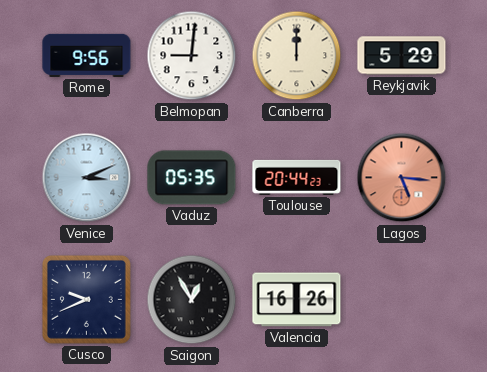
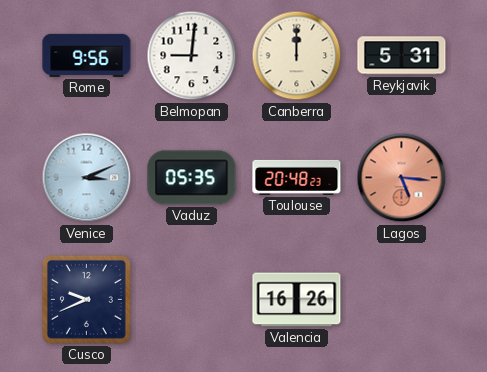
Reykjavik: 5:29 -> 5:31
Toulouse: 20:44 -> 20:48
Saigon: 12:55 -> none
